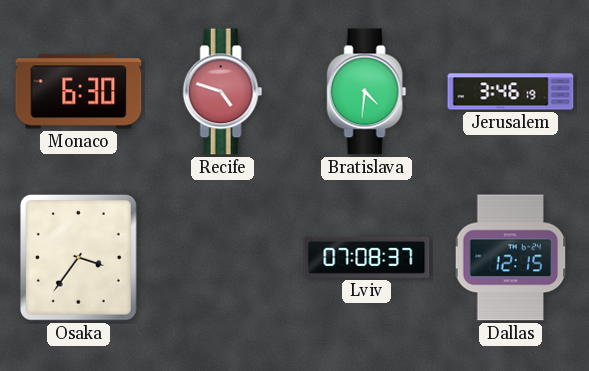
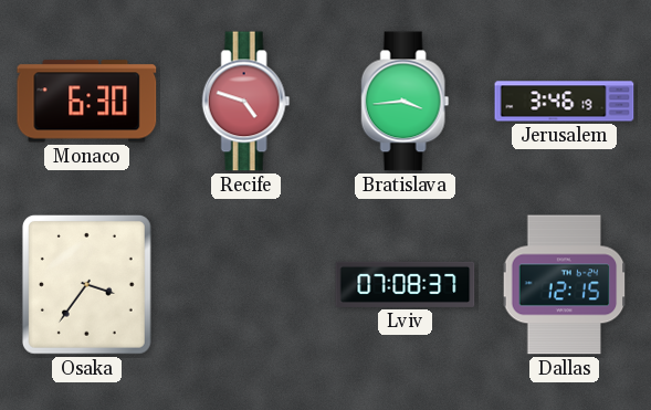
Bratislava: 4:31 -> 3:44
